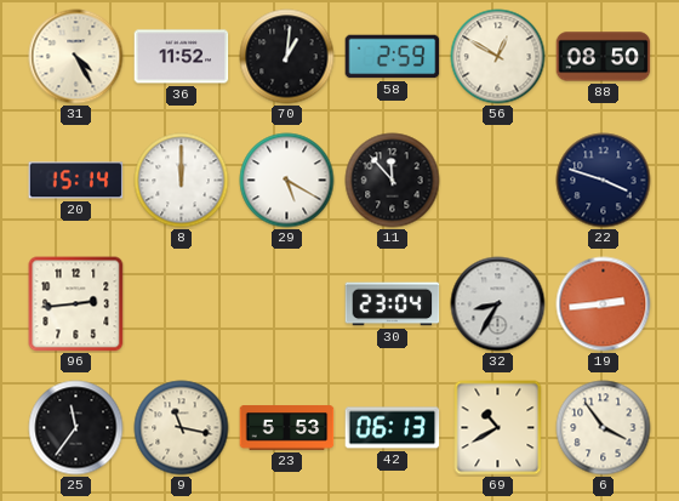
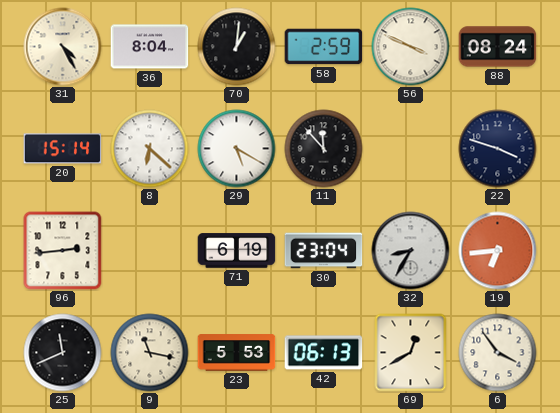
36: 11:52 -> 8:04
56: 12:50 -> 3:49
88: 08:50 -> 08:24
8: 12:00 -> 6:22
71: none -> 6:19
19: 2:44 -> 6:44
25: 11:36 -> 11:41
69: 10:40 -> 12:40
